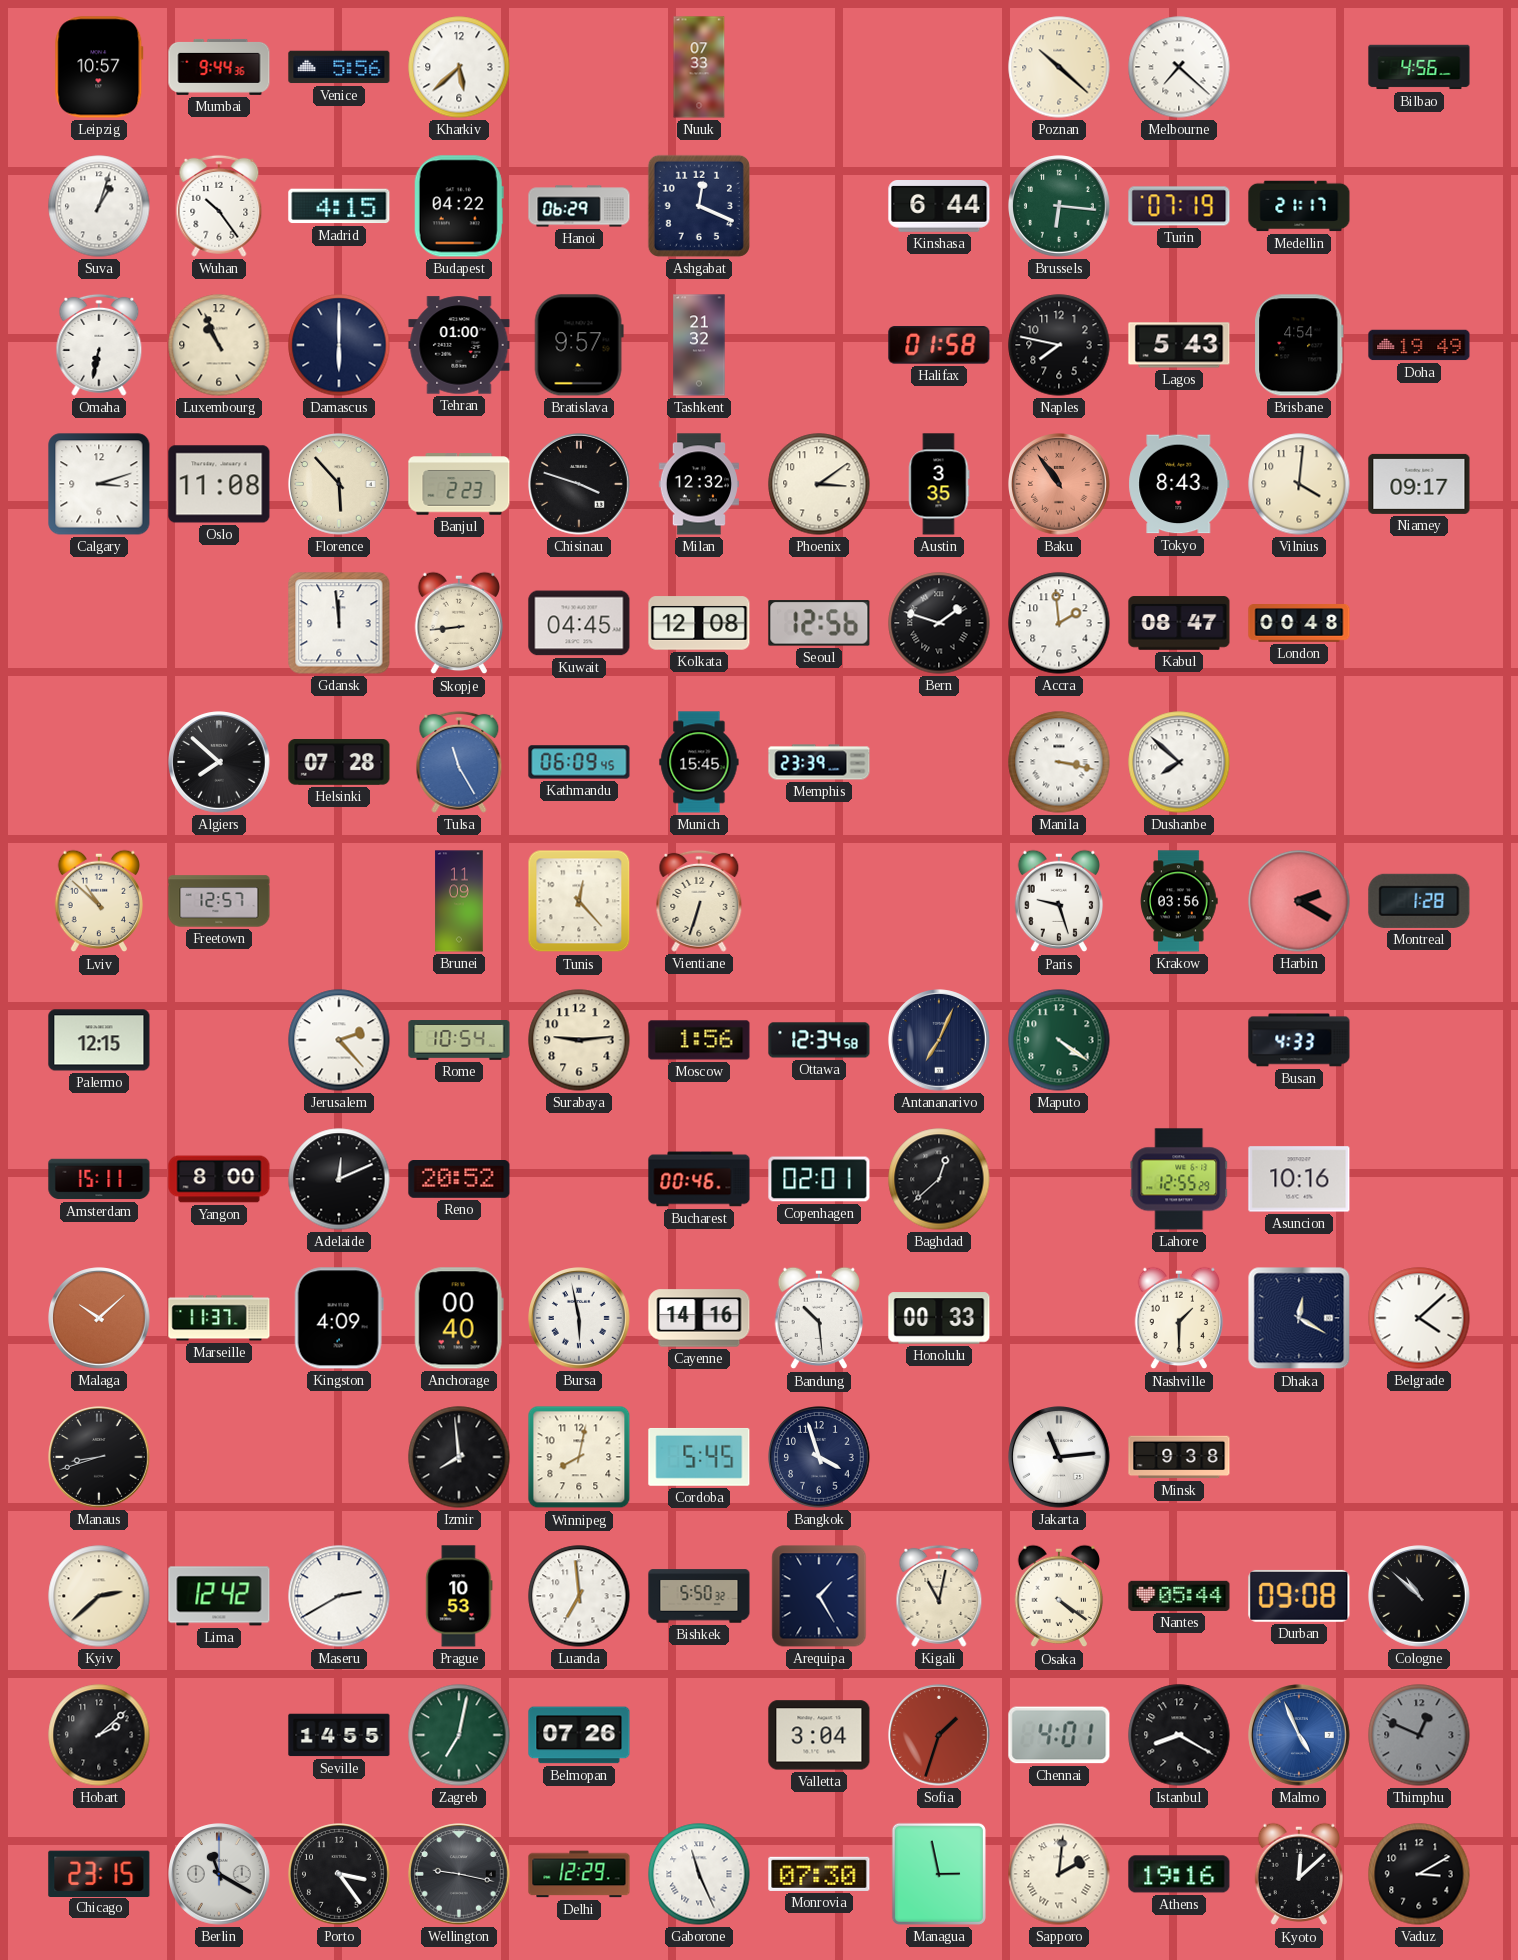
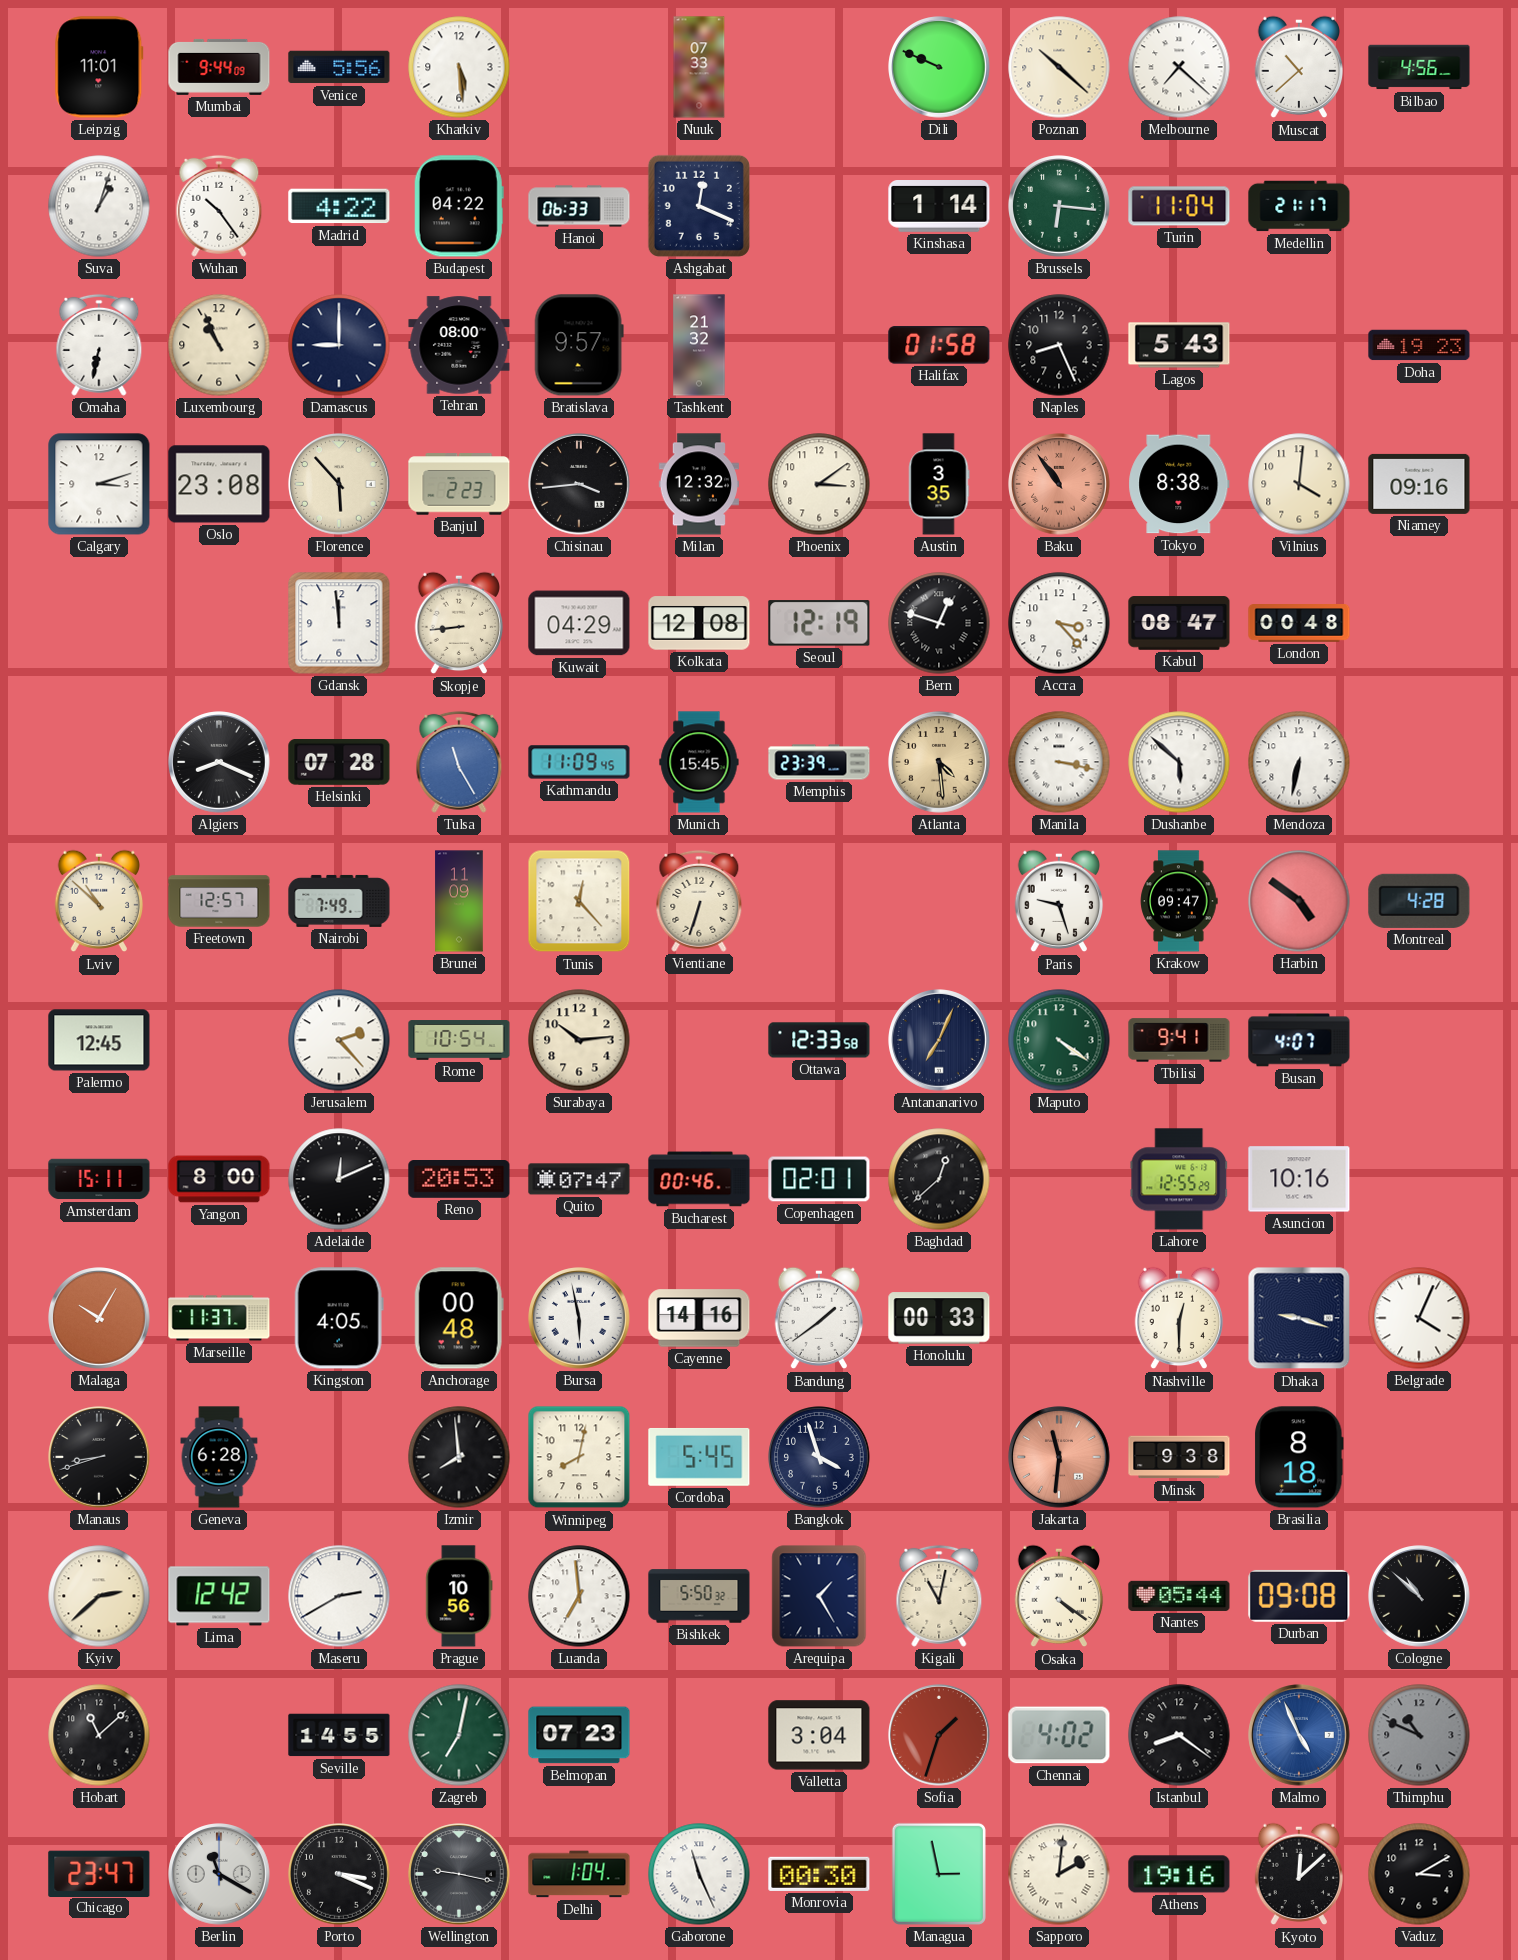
Leipzig: 10:57 -> 11:01
Mumbai: 9:44:36 -> 9:44:09
Kharkiv: 5:38 -> 5:29
Dili: none -> 9:49
Muscat: none -> 10:38
Madrid: 4:15 -> 4:22
Hanoi: 06:29 -> 06:33
Kinshasa: 6:44 -> 1:14
Turin: 07:19 -> 11:04
Damascus: 6:00 -> 9:00
Tehran: 01:00 -> 08:00
Naples: 7:47 -> 8:26
Brisbane: 4:54 -> none
Doha: 19:49 -> 19:23
Oslo: 11:08 -> 23:08
Chisinau: 3:48 -> 3:44
Tokyo: 8:43 -> 8:38
Niamey: 09:17 -> 09:16
Kuwait: 04:45 -> 04:29
Seoul: 12:56 -> 12:19
Bern: 1:48 -> 12:48
Accra: 1:59 -> 3:23
Algiers: 7:52 -> 8:19
Kathmandu: 06:09 -> 11:09
Atlanta: none -> 4:29
Dushanbe: 7:52 -> 5:52
Mendoza: none -> 6:32
Nairobi: none -> 7:49
Krakow: 03:56 -> 09:47
Harbin: 2:20 -> 4:51
Montreal: 1:28 -> 4:28
Palermo: 12:15 -> 12:45
Surabaya: 9:14 -> 10:14
Moscow: 1:56 -> none
Ottawa: 12:34 -> 12:33
Tbilisi: none -> 9:41
Busan: 4:33 -> 4:07
Reno: 20:52 -> 20:53
Quito: none -> 07:47
Malaga: 10:08 -> 10:05
Kingston: 4:09 -> 4:05
Anchorage: 00:40 -> 00:48
Bandung: 10:29 -> 1:39
Nashville: 1:30 -> 12:30
Dhaka: 12:20 -> 9:18
Belgrade: 4:08 -> 4:04
Geneva: none -> 6:28
Jakarta: 11:14 -> 11:31
Jakarta dial: white -> salmon
Brasilia: none -> 8:18
Prague: 10:53 -> 10:56
Hobart: 2:08 -> 11:08
Belmopan: 07:26 -> 07:23
Chennai: 4:01 -> 4:02
Istanbul: 8:20 -> 8:21
Thimphu: 12:49 -> 10:49
Chicago: 23:15 -> 23:47
Porto: 3:24 -> 3:19
Delhi: 12:29 -> 1:04
Monrovia: 07:30 -> 00:30
